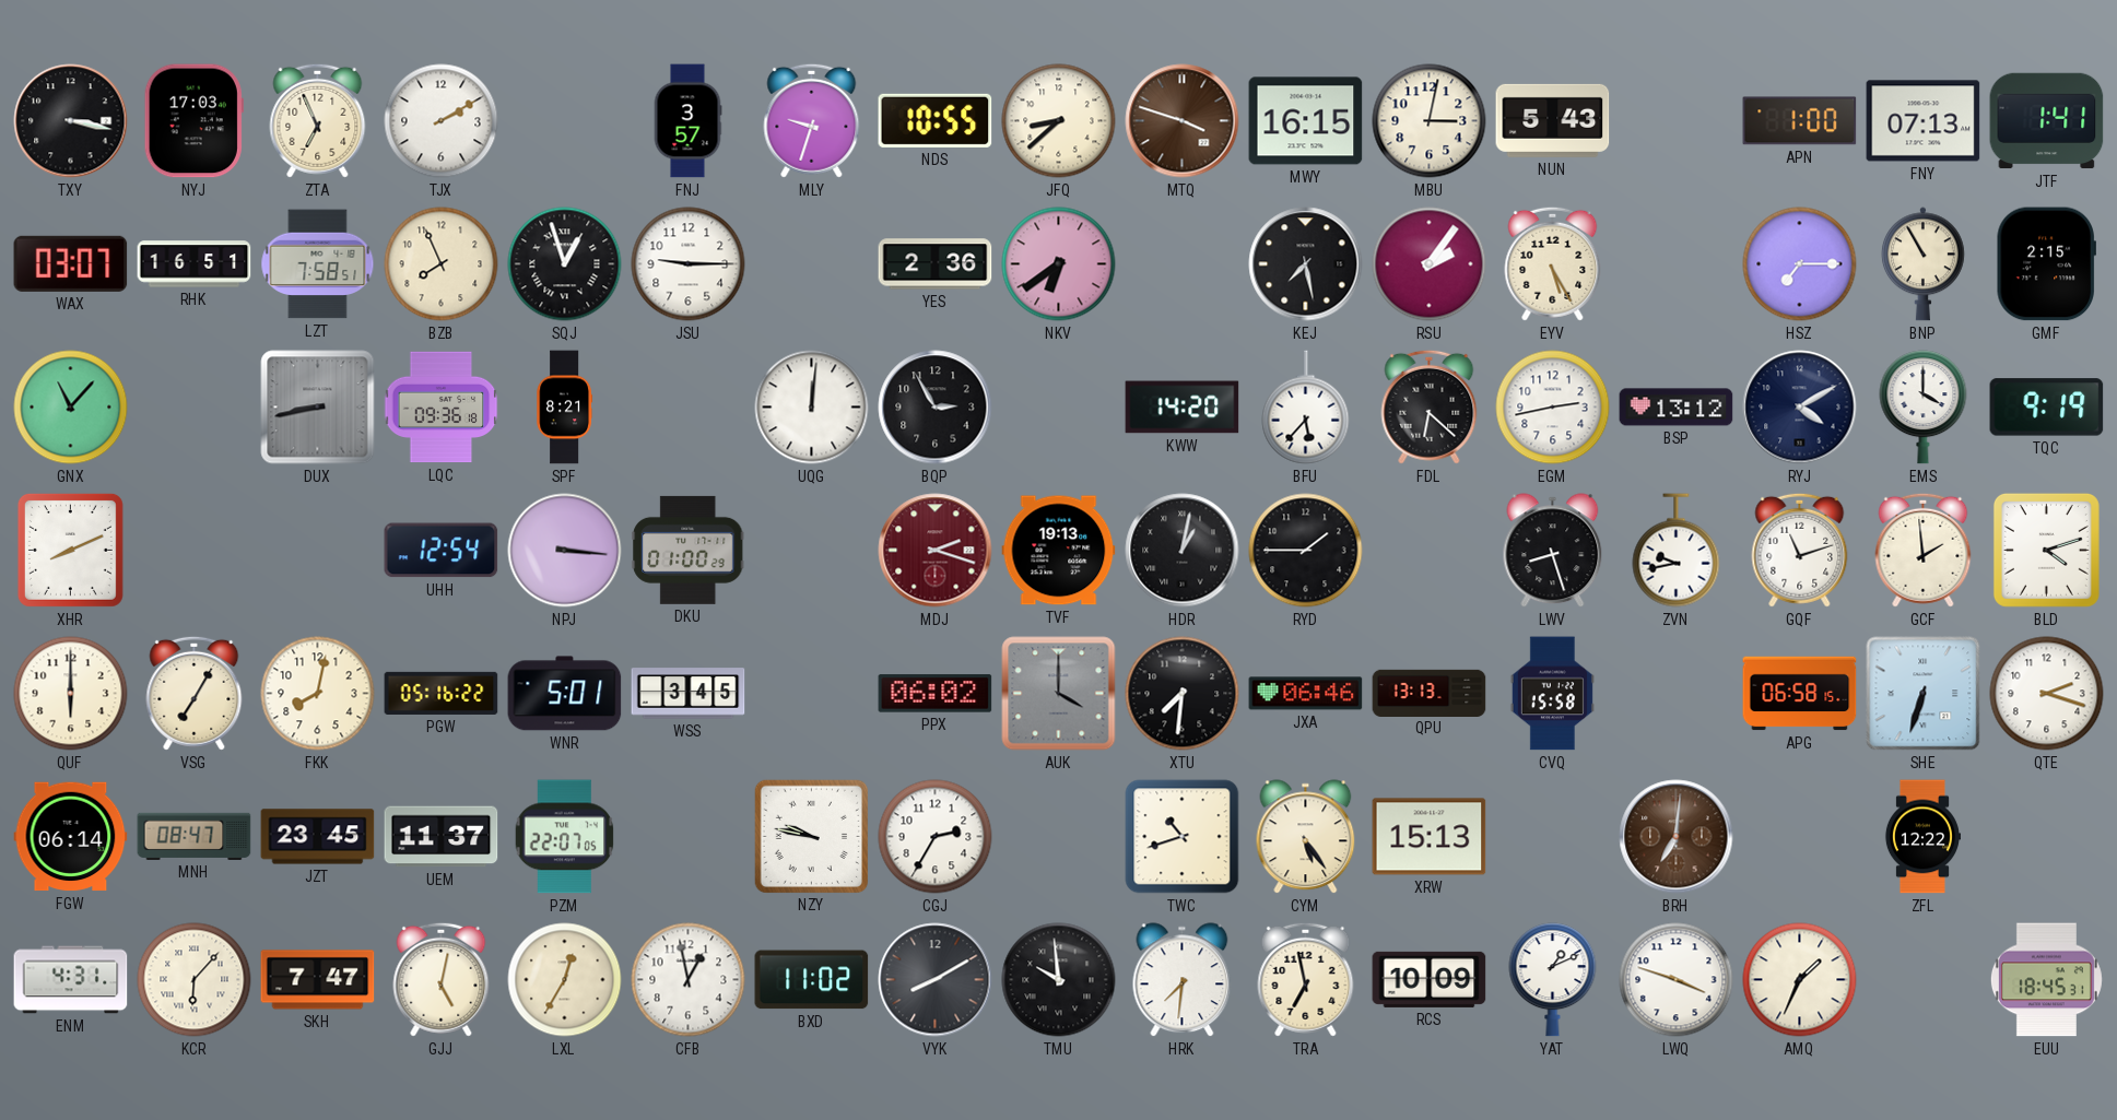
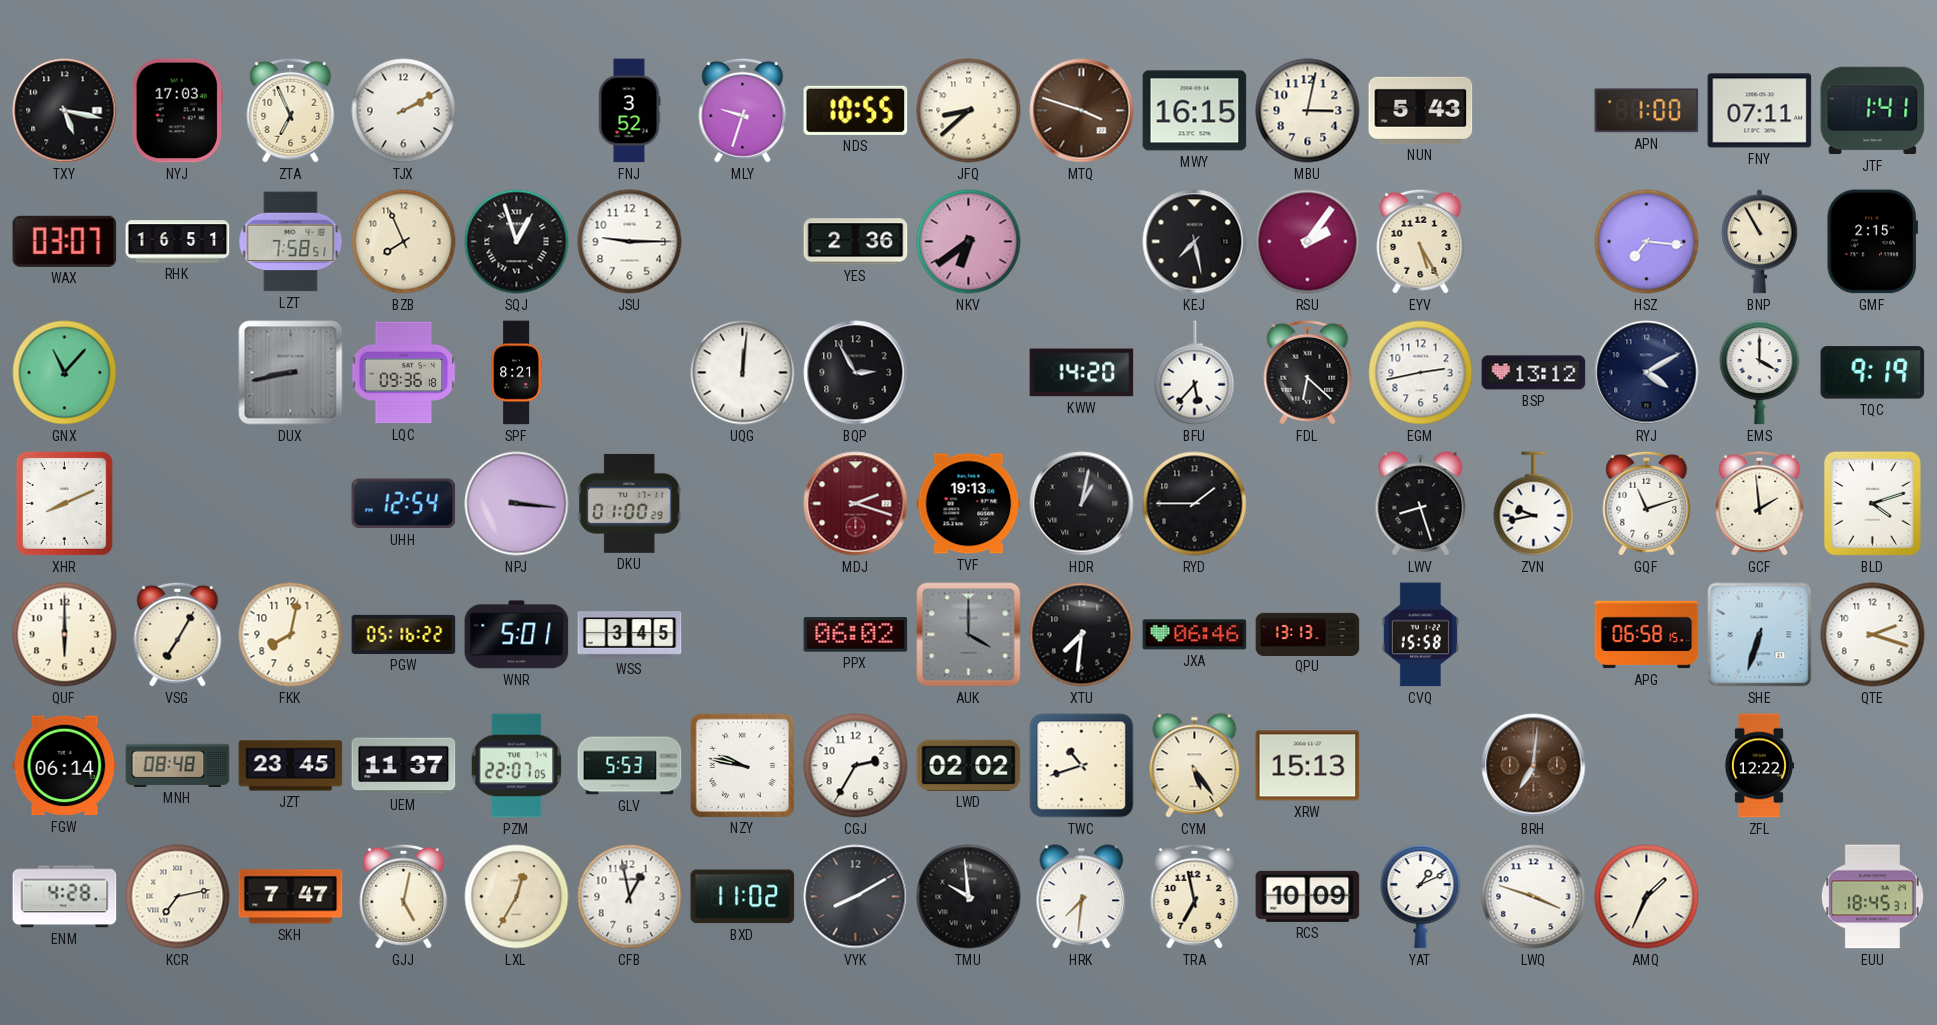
TXY: 3:17 -> 5:17
FNJ: 3:57 -> 3:52
FNY: 07:13 -> 07:11
HSZ: 7:15 -> 7:16
MNH: 08:47 -> 08:48
GLV: none -> 5:53
LWD: none -> 02:02
ENM: 4:31 -> 4:28
KCR: 6:07 -> 7:13
